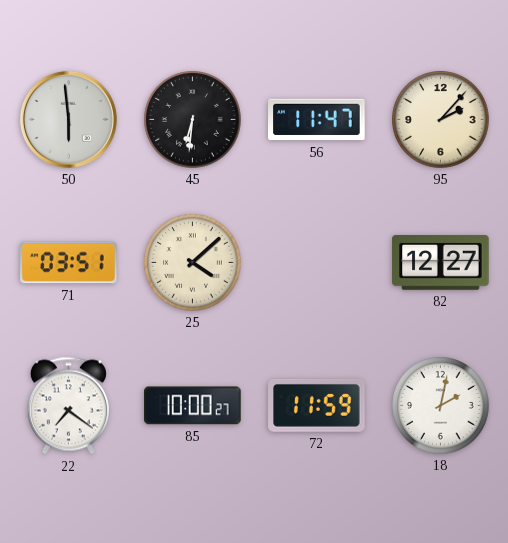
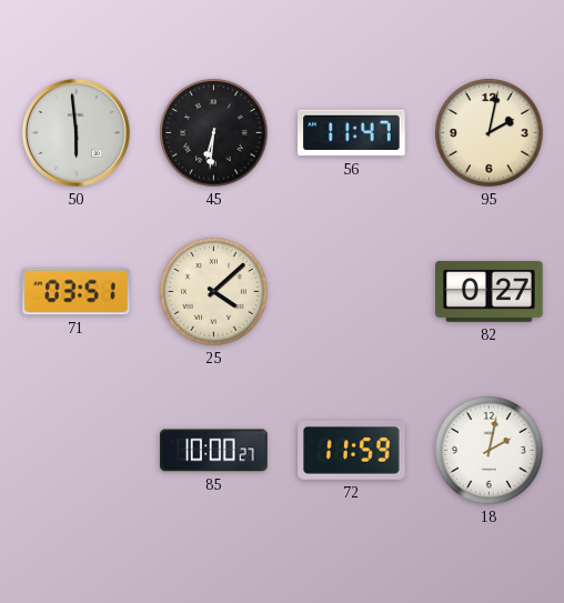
95: 2:07 -> 2:02
82: 12:27 -> 0:27
22: 7:21 -> none
